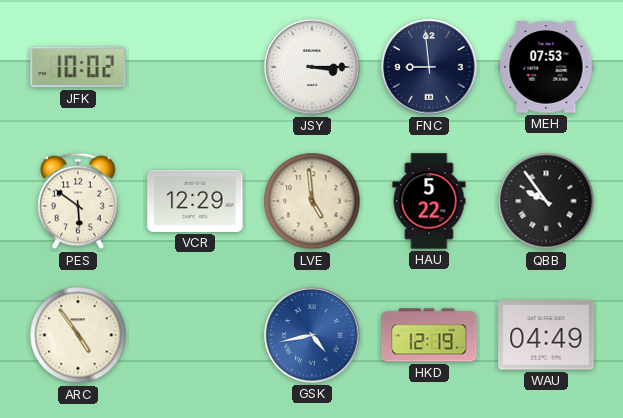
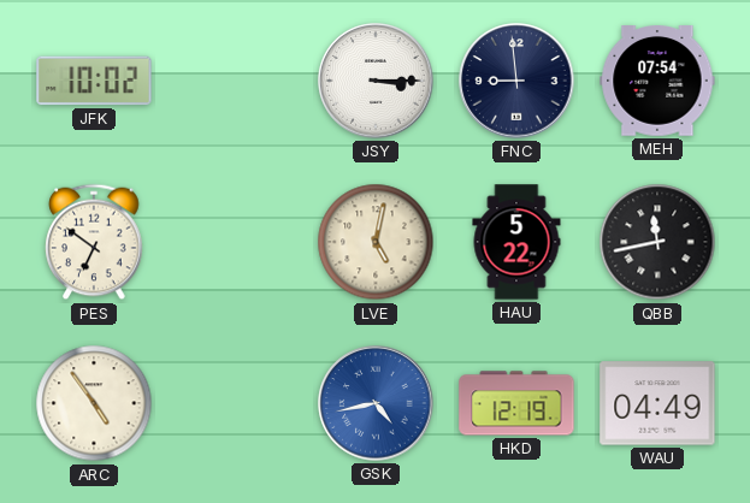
MEH: 07:53 -> 07:54
PES: 5:51 -> 6:51
VCR: 12:29 -> none
LVE: 4:59 -> 5:02
QBB: 9:54 -> 11:43
